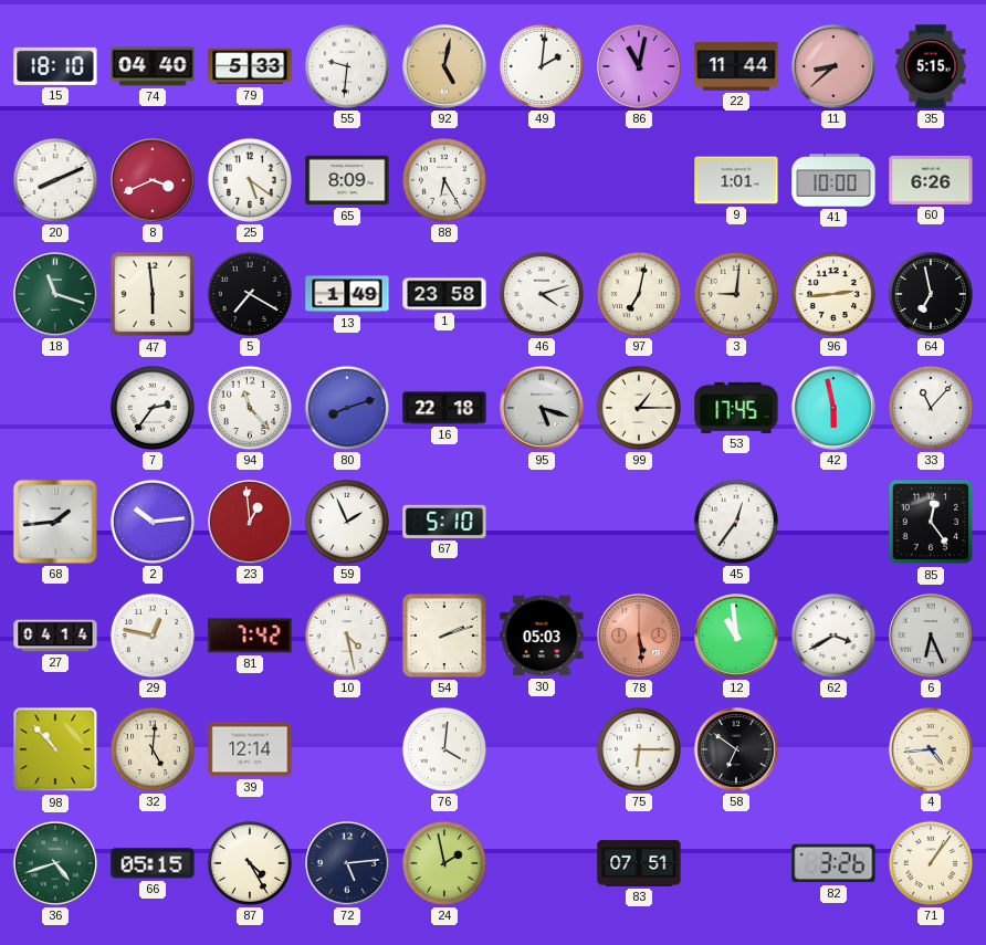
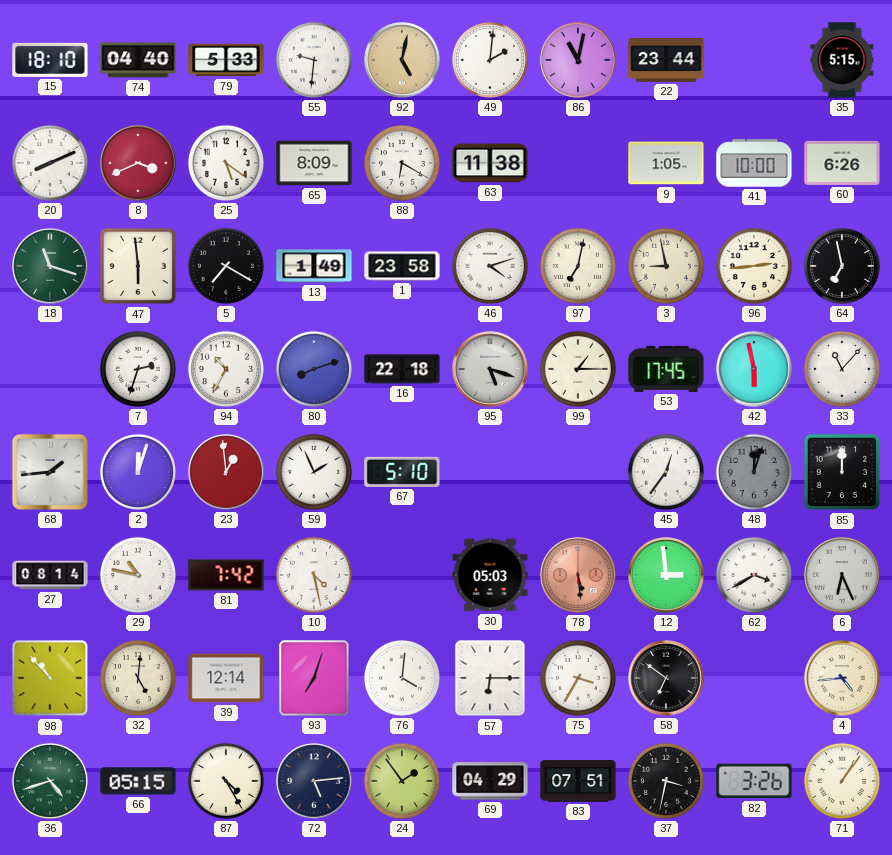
22: 11:44 -> 23:44
11: 8:38 -> none
88: 6:25 -> 6:20
63: none -> 11:38
9: 1:01 -> 1:05
3: 9:01 -> 8:58
7: 2:36 -> 2:33
94: 11:23 -> 10:35
2: 10:14 -> 12:03
48: none -> 12:03
85: 12:24 -> 12:00
27: 04:14 -> 08:14
29: 12:47 -> 10:47
54: 2:12 -> none
12: 10:59 -> 2:59
93: none -> 7:03
57: none -> 6:15
75: 6:15 -> 3:35
24: 1:58 -> 1:54
69: none -> 04:29
37: none -> 3:32
